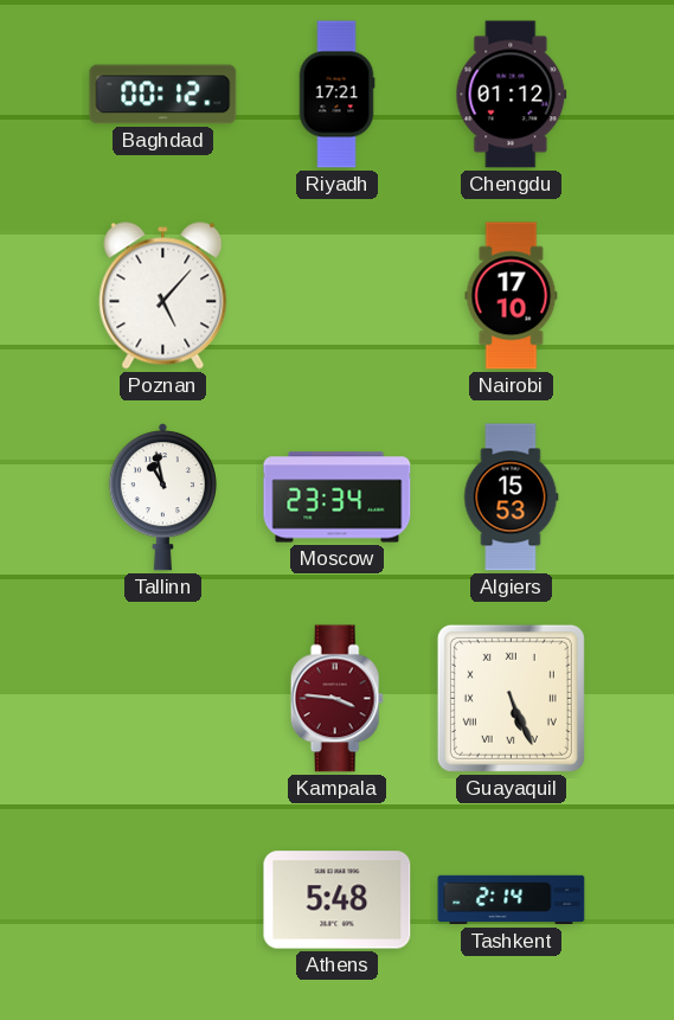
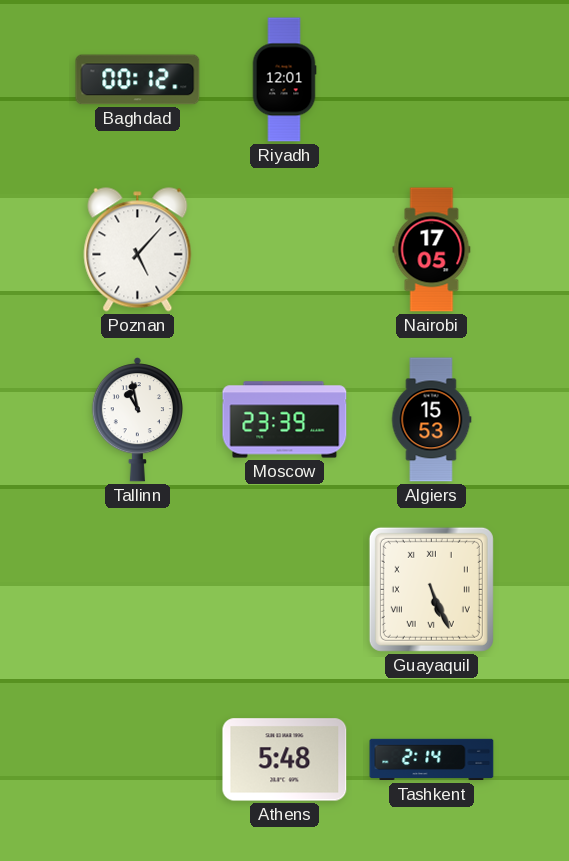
Riyadh: 17:21 -> 12:01
Chengdu: 01:12 -> none
Nairobi: 17:10 -> 17:05
Moscow: 23:34 -> 23:39
Kampala: 3:46 -> none
